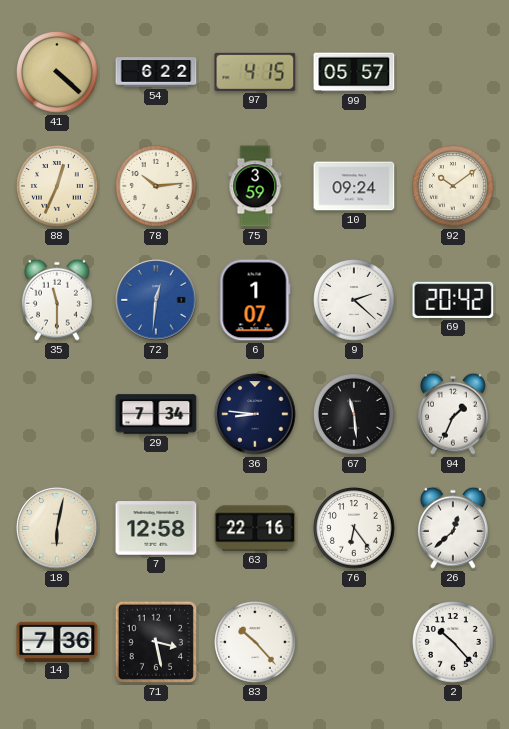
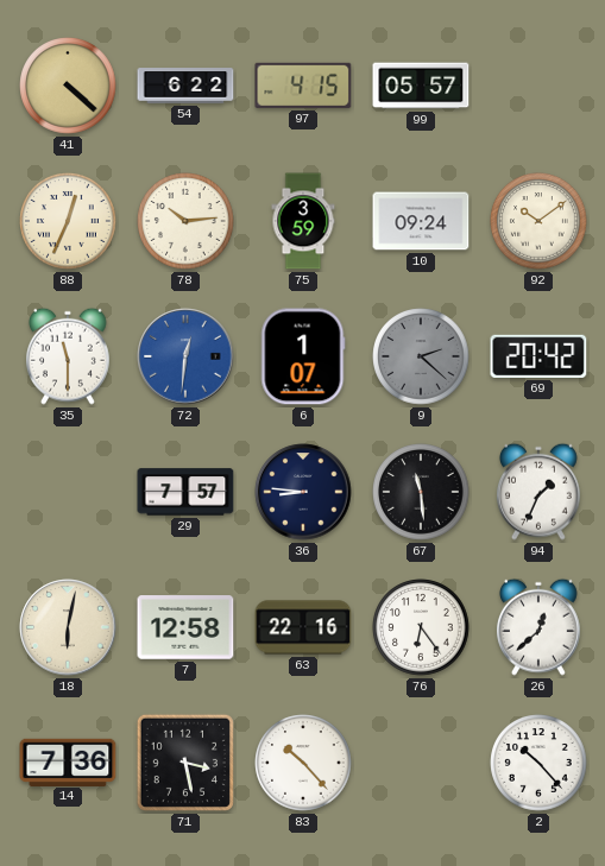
9 dial: white -> grey
29: 7:34 -> 7:57
